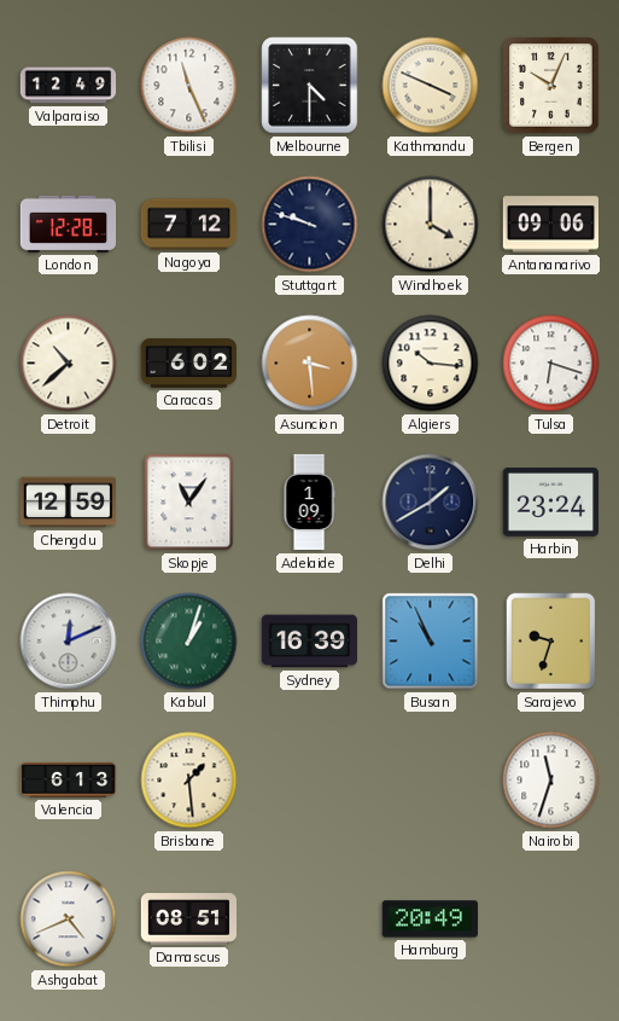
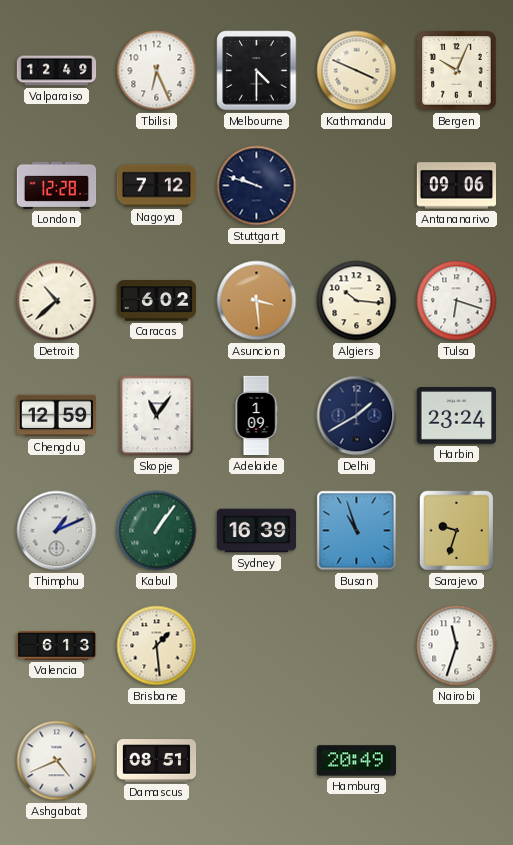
Tbilisi: 11:26 -> 6:26
Windhoek: 4:00 -> none
Thimphu: 12:11 -> 1:11
Kabul: 1:03 -> 1:06
Busan: 10:56 -> 10:57
